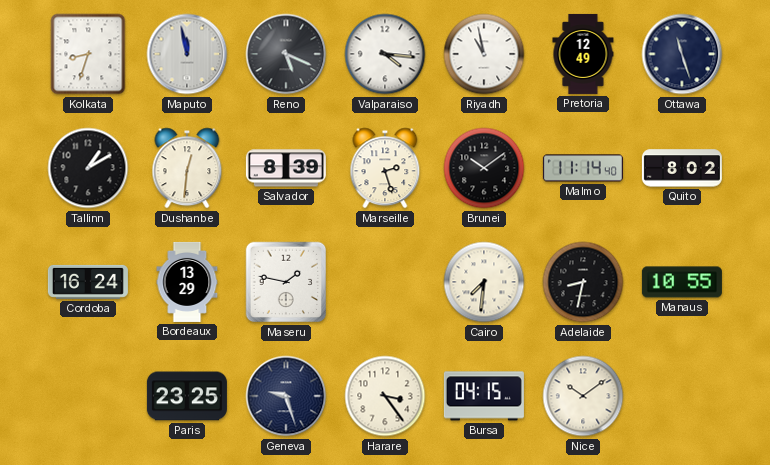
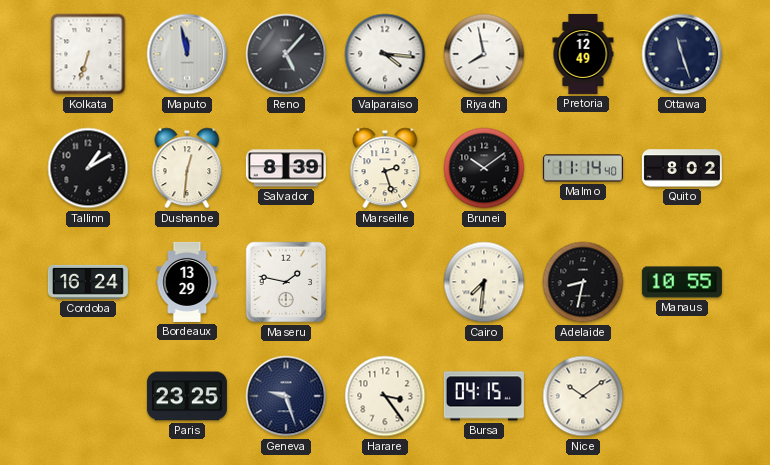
Kolkata: 8:33 -> 6:33
Reno: 5:19 -> 5:07
Riyadh: 10:58 -> 7:58
